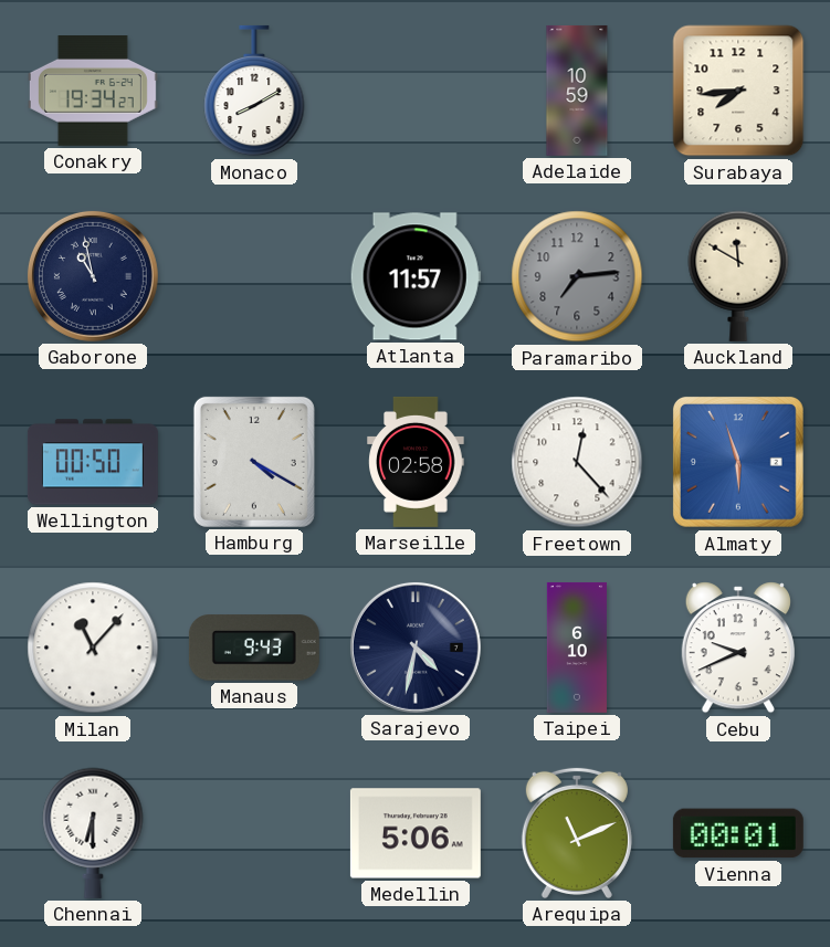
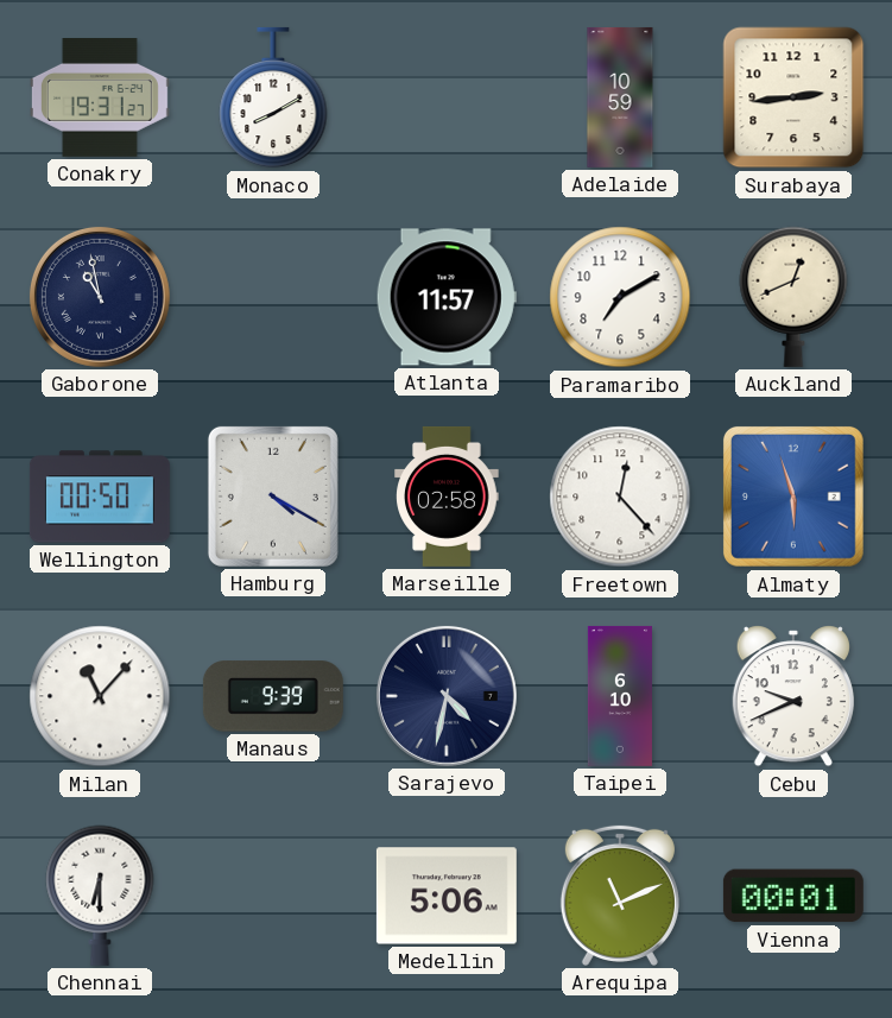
Conakry: 19:34 -> 19:31
Surabaya: 7:44 -> 2:44
Paramaribo: 7:14 -> 7:10
Paramaribo dial: grey -> white
Auckland: 11:50 -> 12:41
Manaus: 9:43 -> 9:39
